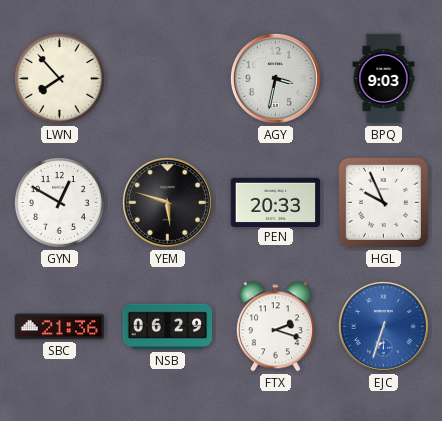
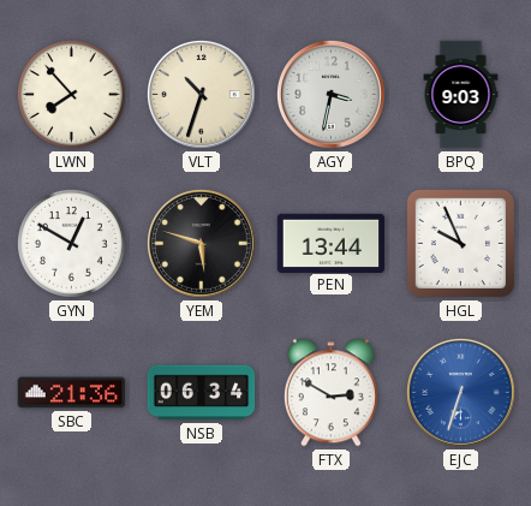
VLT: none -> 10:33
PEN: 20:33 -> 13:44
NSB: 06:29 -> 06:34
FTX: 2:18 -> 2:50
